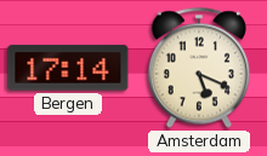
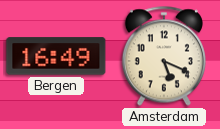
Bergen: 17:14 -> 16:49
